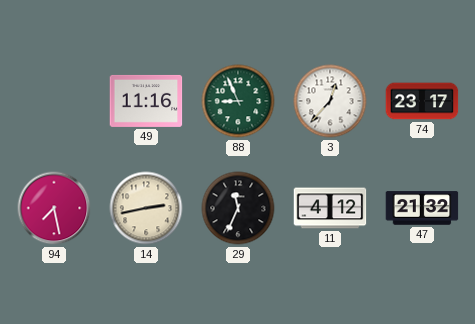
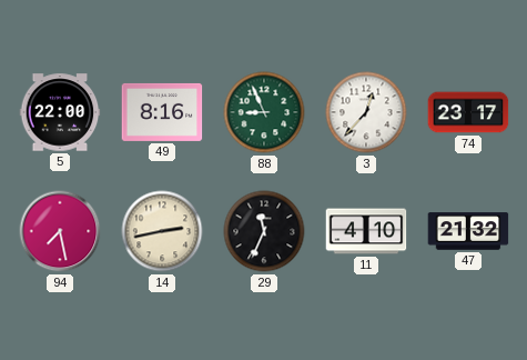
5: none -> 22:00
49: 11:16 -> 8:16
11: 4:12 -> 4:10
